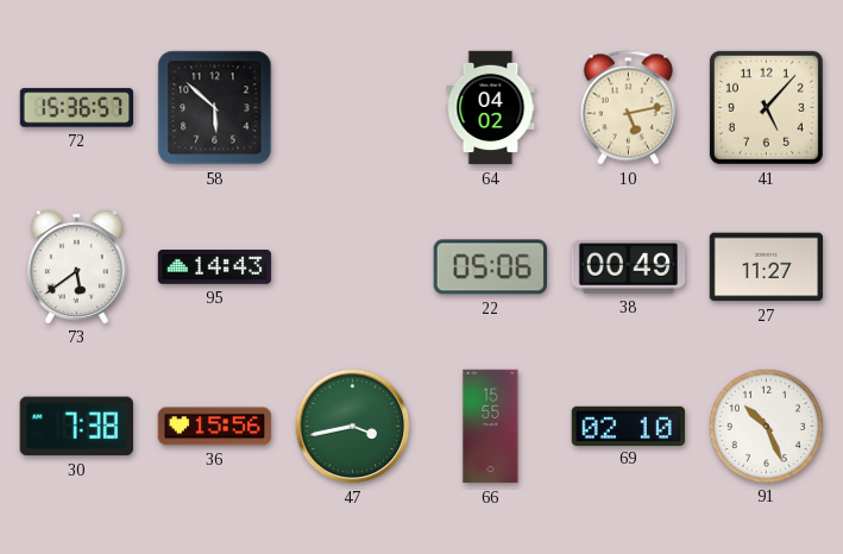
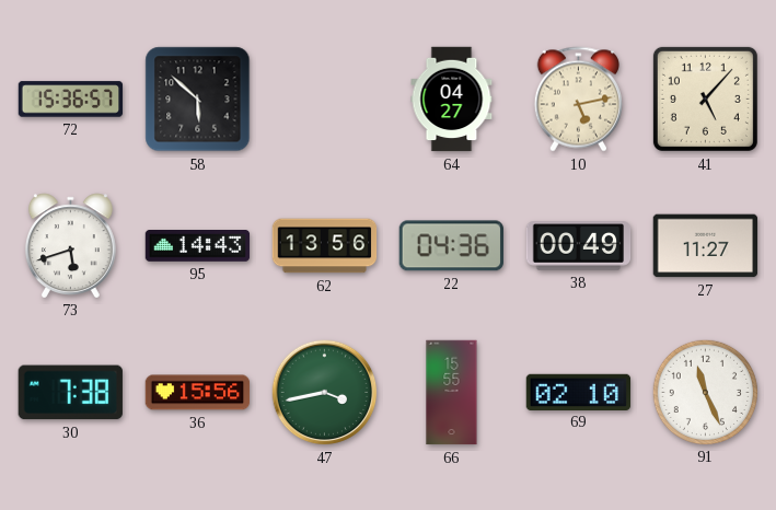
64: 04:02 -> 04:27
73: 5:39 -> 5:42
62: none -> 13:56
22: 05:06 -> 04:36
91: 10:26 -> 11:26
